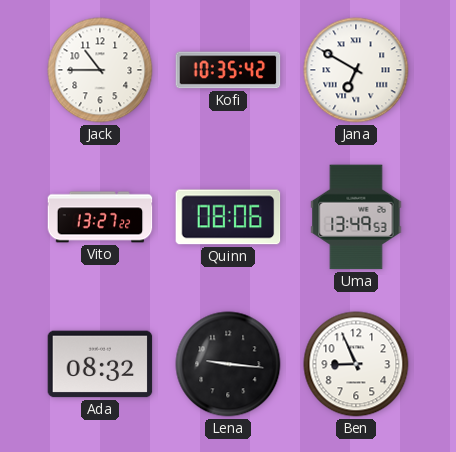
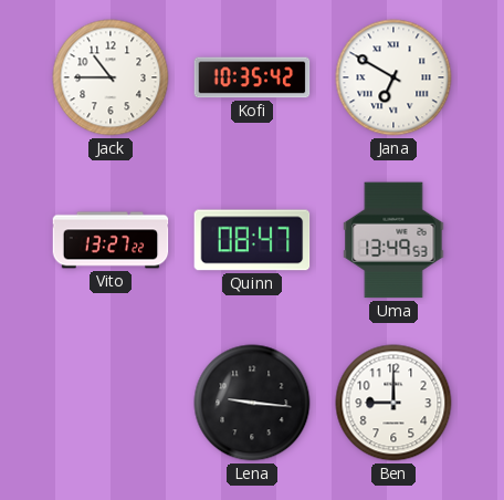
Quinn: 08:06 -> 08:47
Ada: 08:32 -> none
Ben: 8:56 -> 9:00
